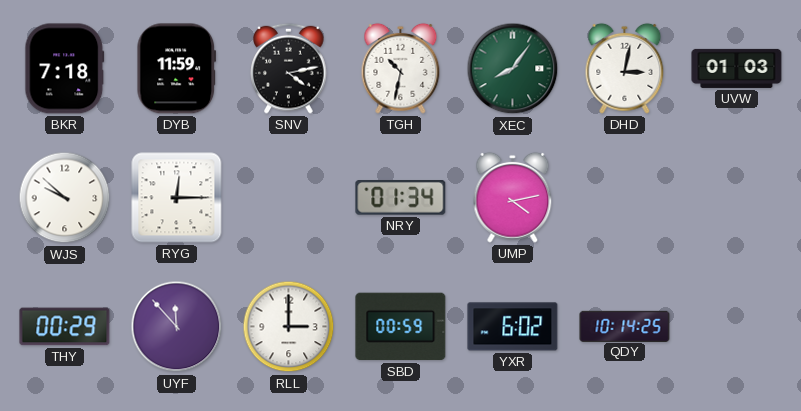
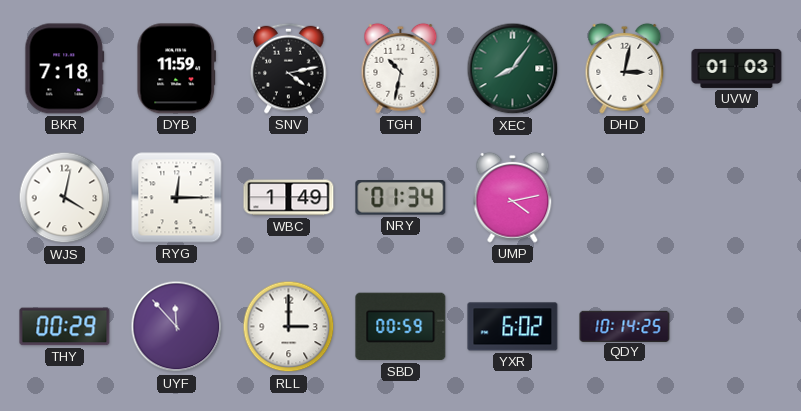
WJS: 9:52 -> 4:02
WBC: none -> 1:49
